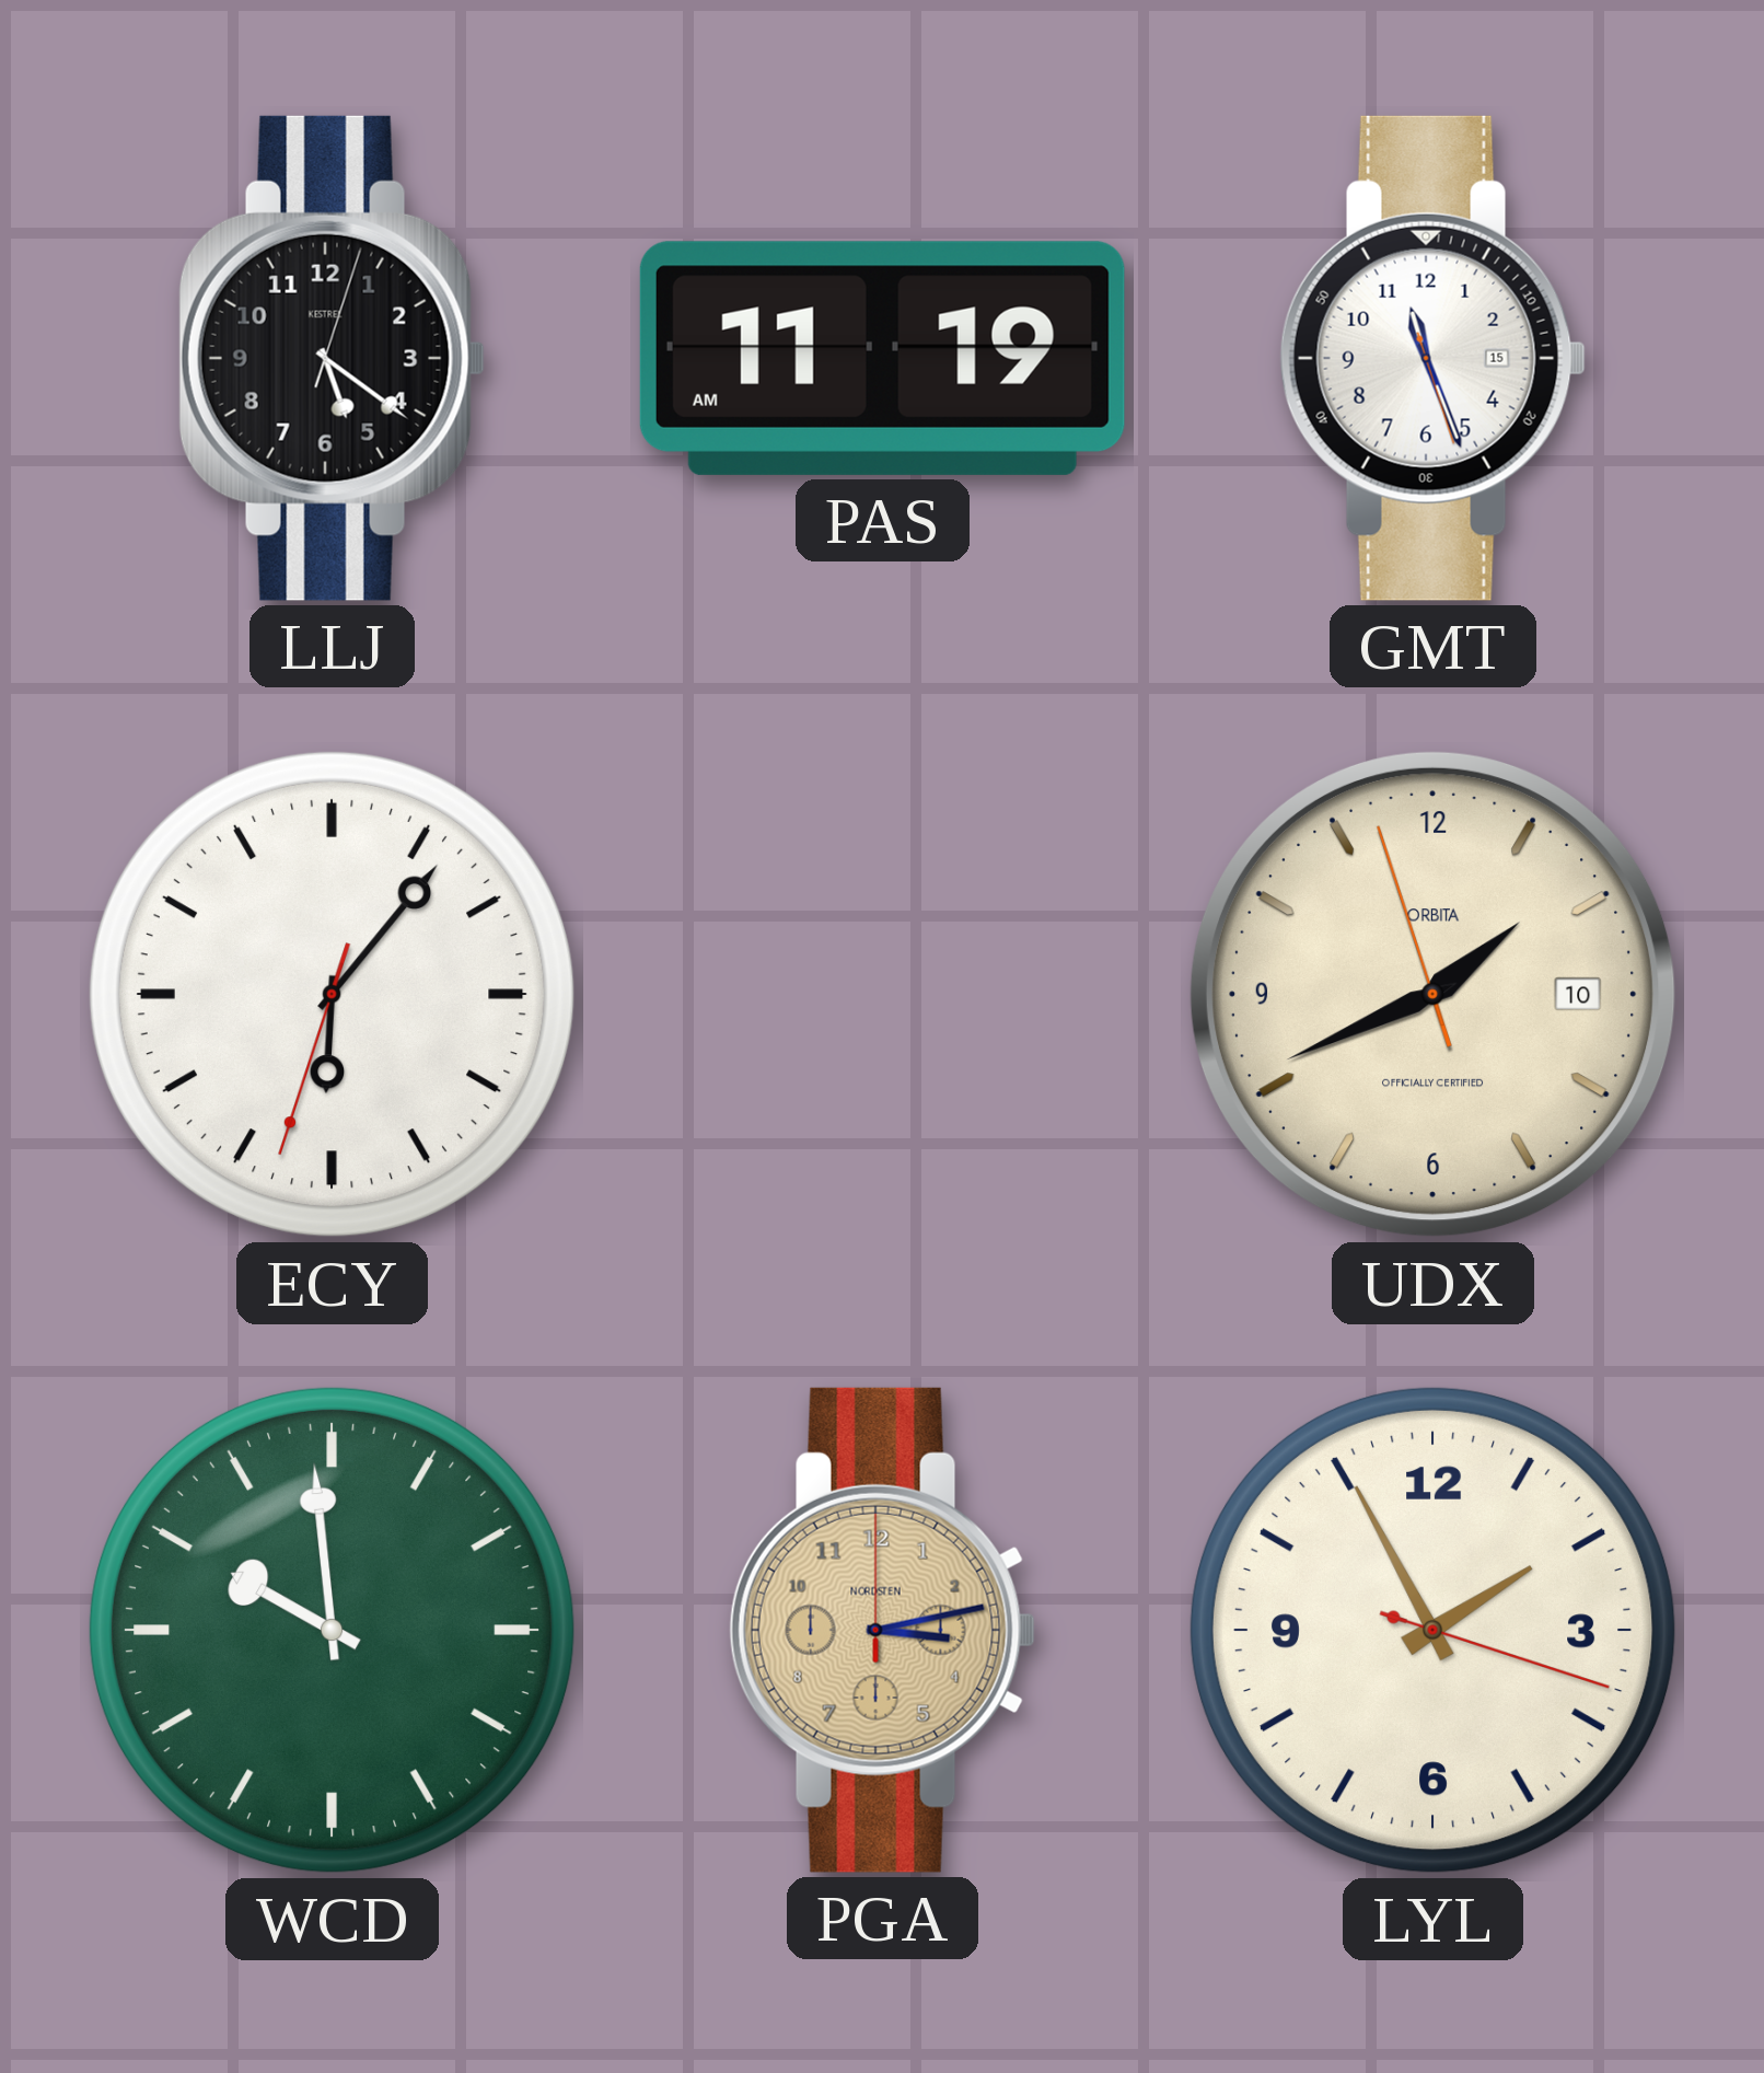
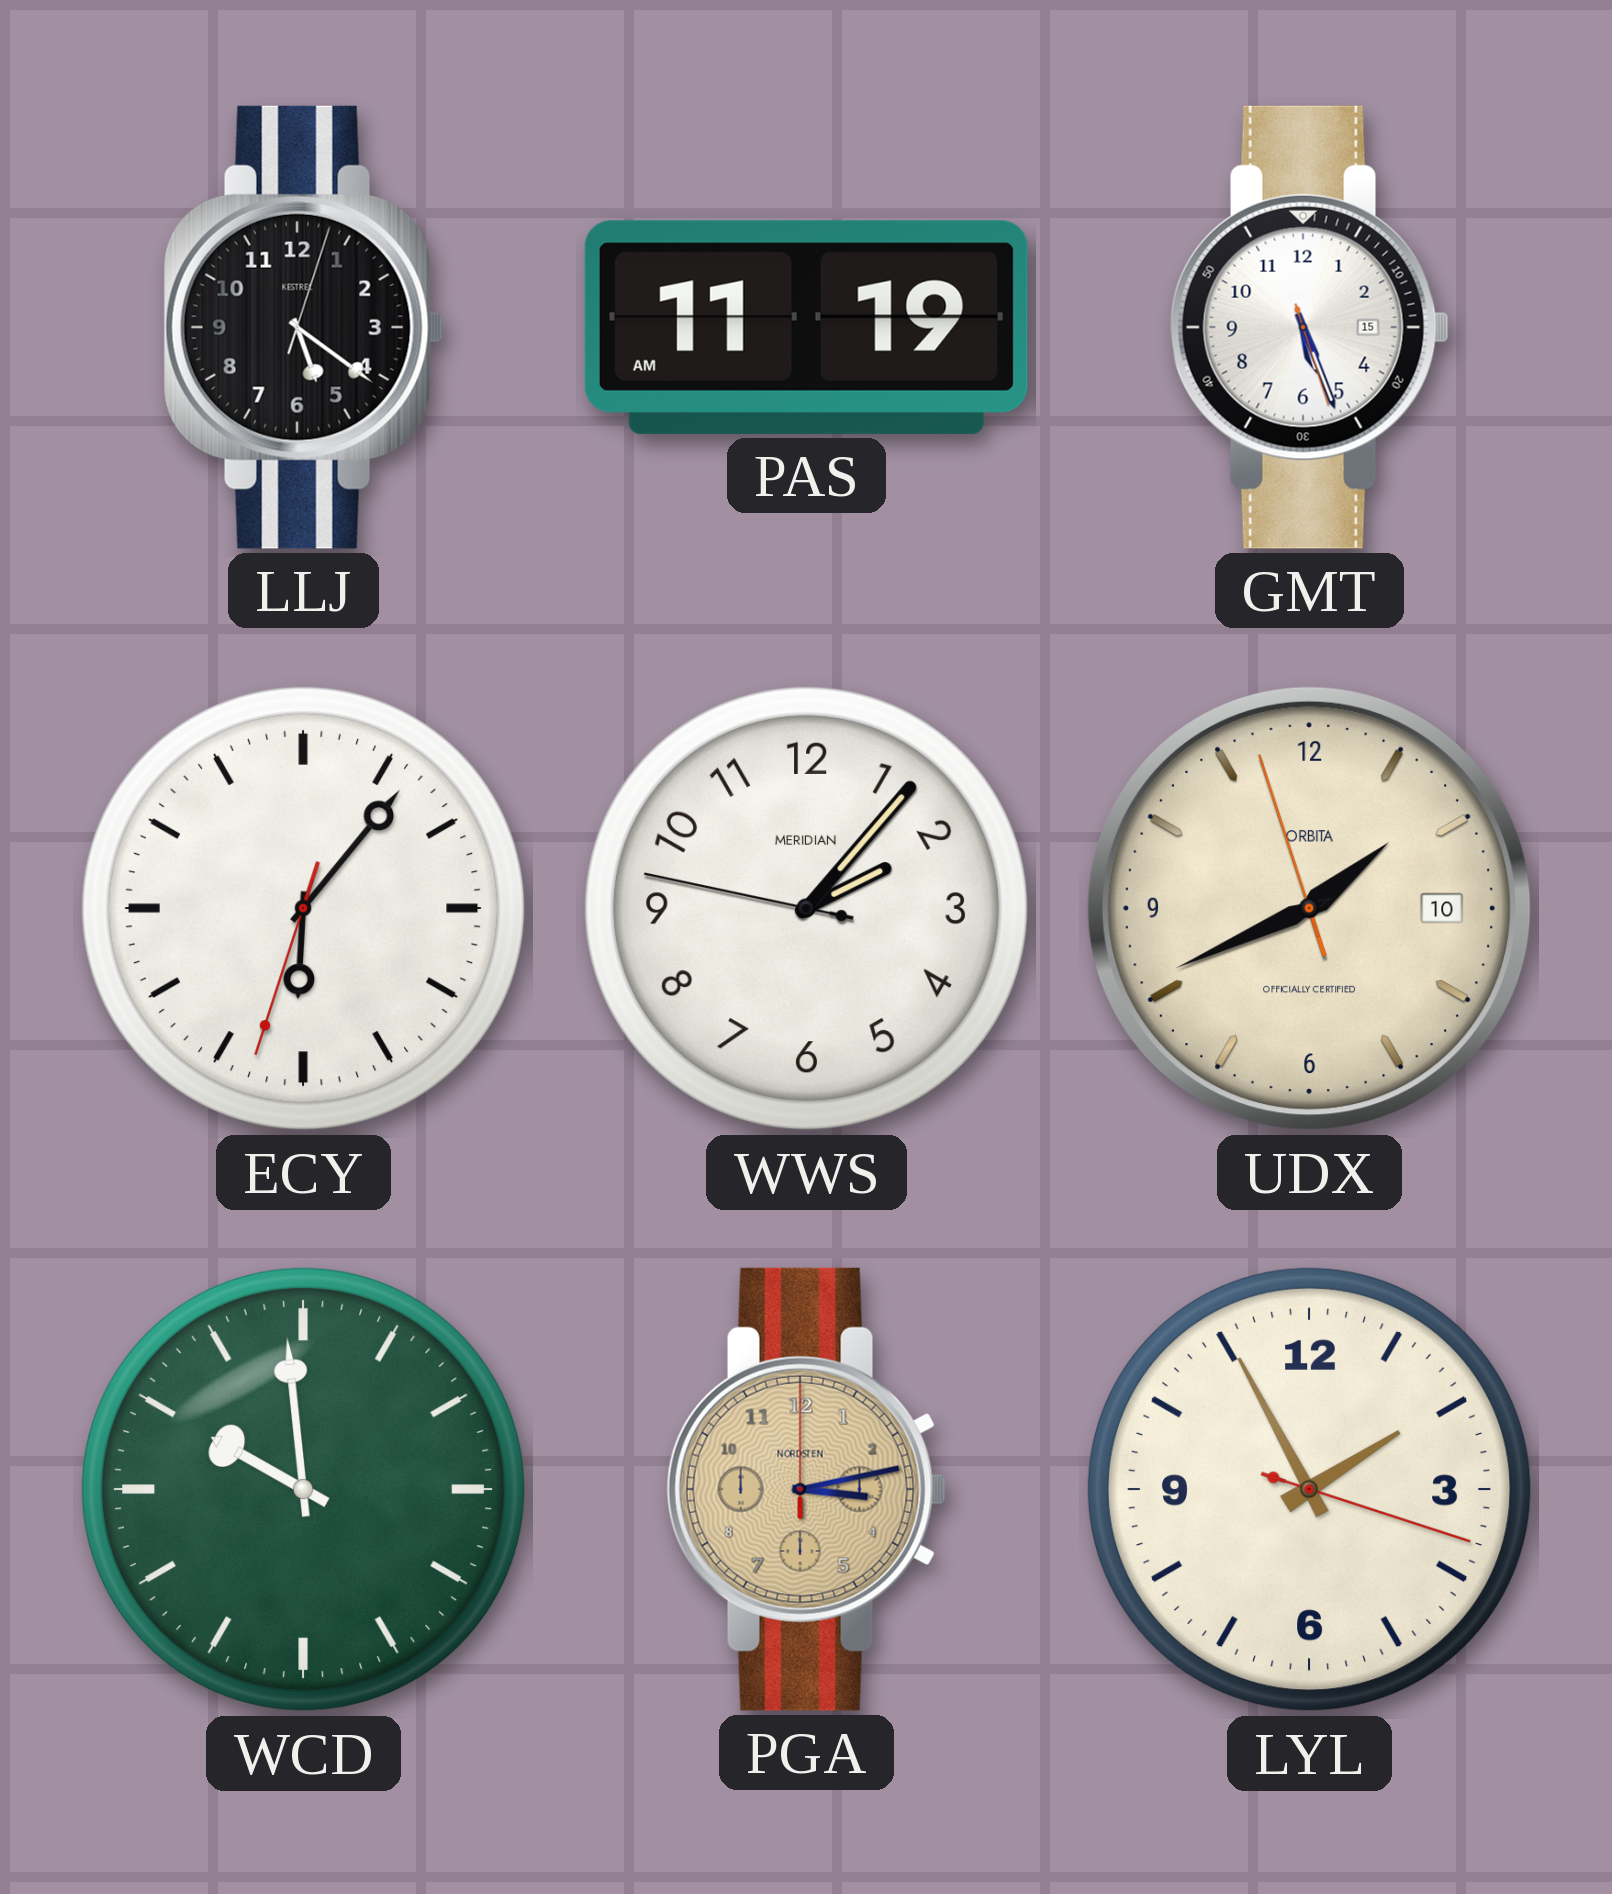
GMT: 11:26 -> 5:26
WWS: none -> 2:06
